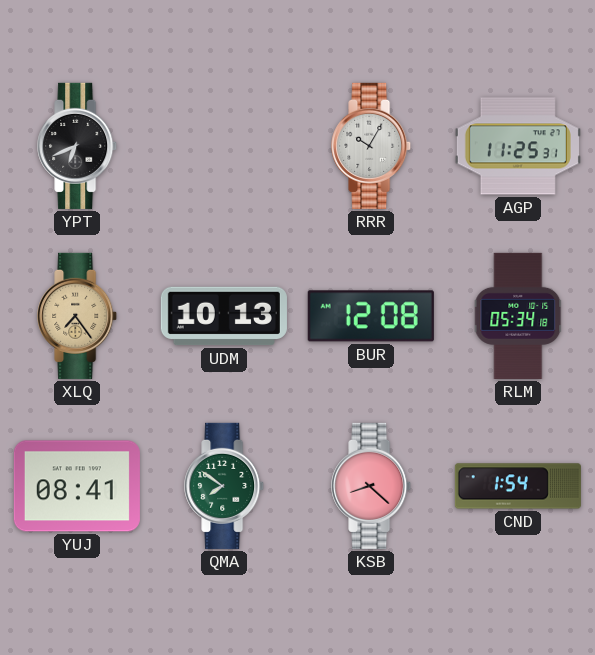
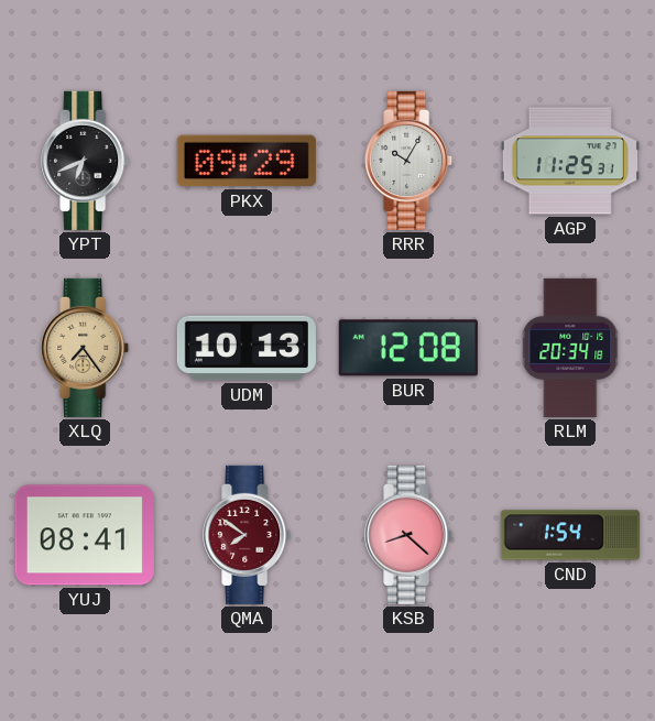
PKX: none -> 09:29
RLM: 05:34 -> 20:34
QMA dial: green -> burgundy
